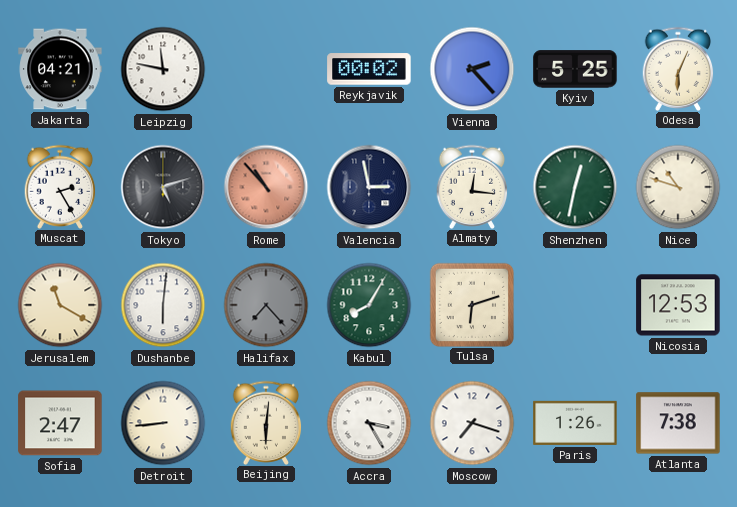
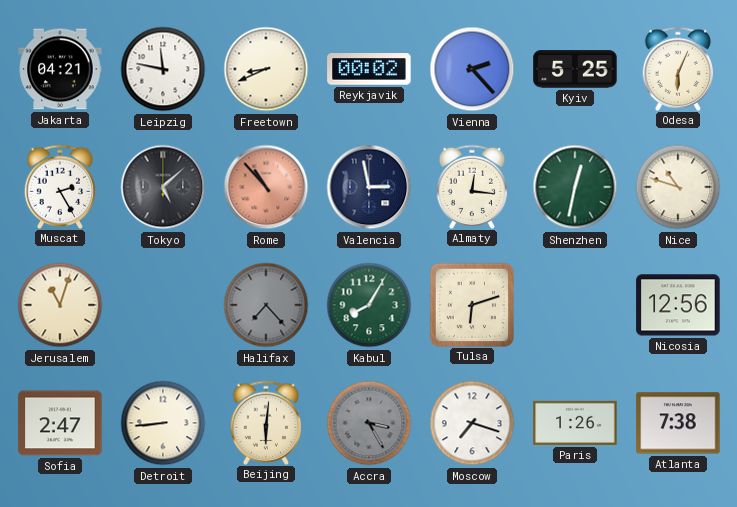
Freetown: none -> 8:41
Tokyo: 5:12 -> 5:08
Jerusalem: 11:20 -> 11:03
Dushanbe: 6:01 -> none
Nicosia: 12:53 -> 12:56
Accra dial: white -> grey
